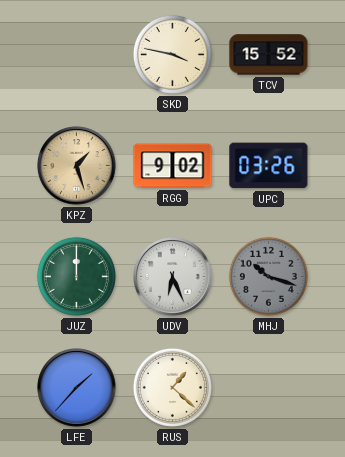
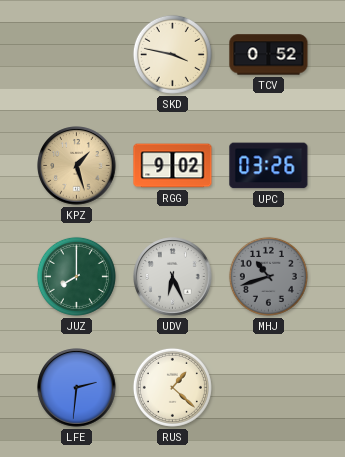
TCV: 15:52 -> 0:52
JUZ: 12:00 -> 8:00
MHJ: 10:18 -> 10:42
LFE: 1:37 -> 2:31
